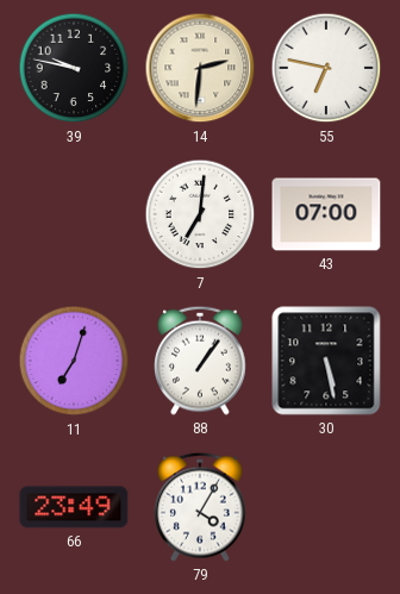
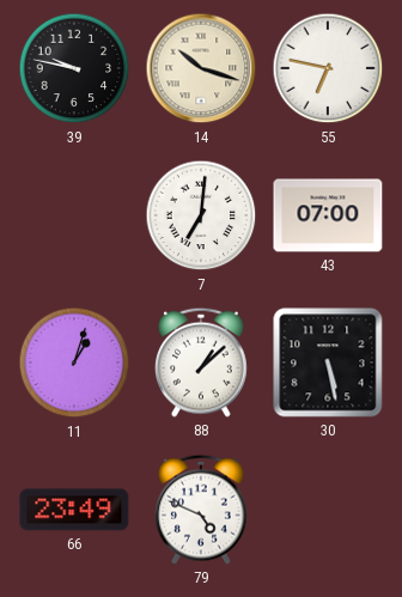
14: 2:31 -> 10:18
11: 7:03 -> 1:03
88: 1:06 -> 1:08
79: 4:05 -> 4:49
